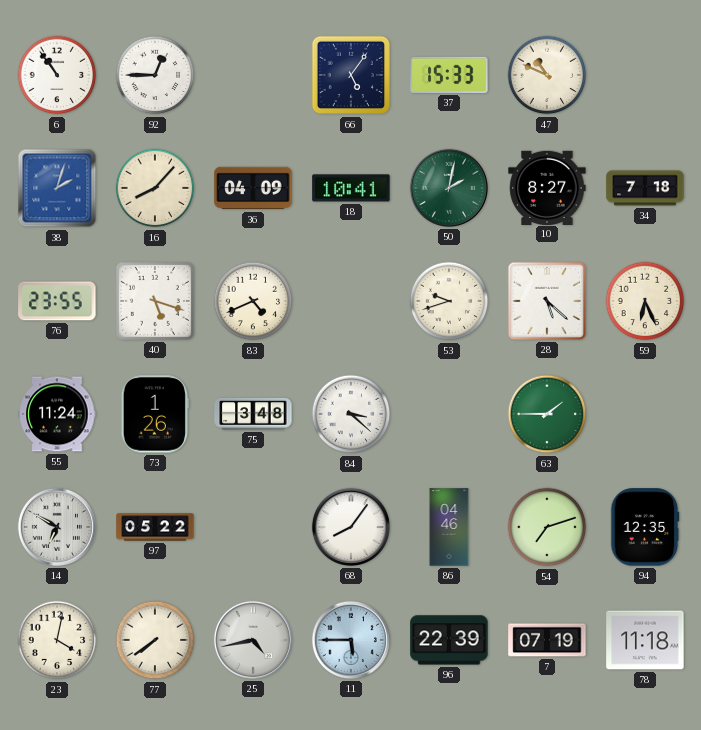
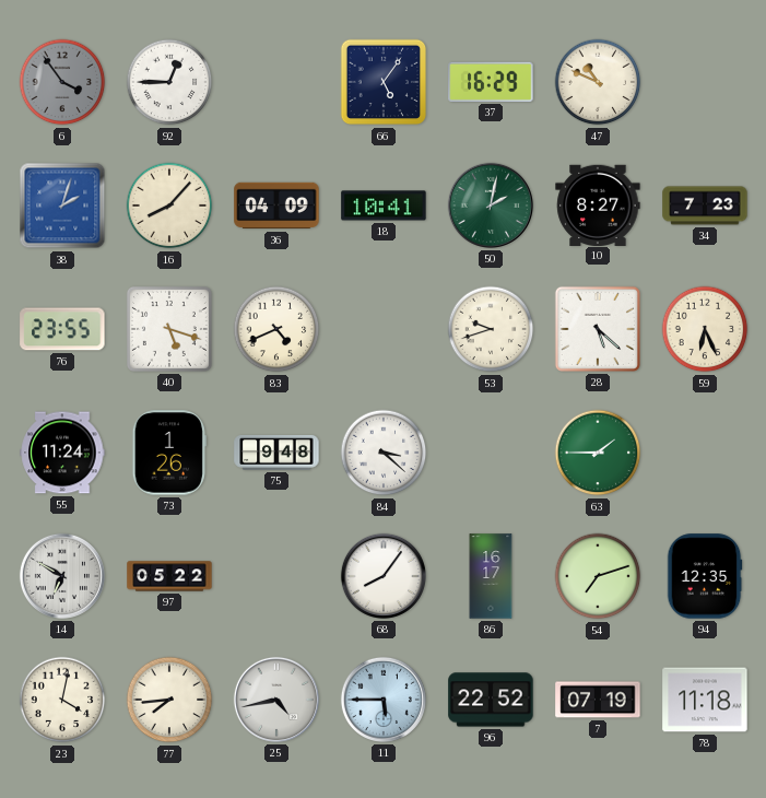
6: 10:54 -> 3:54
6 dial: white -> grey
37: 15:33 -> 16:29
34: 7:18 -> 7:23
75: 3:48 -> 9:48
86: 04:46 -> 16:17
77: 7:39 -> 7:44
96: 22:39 -> 22:52
